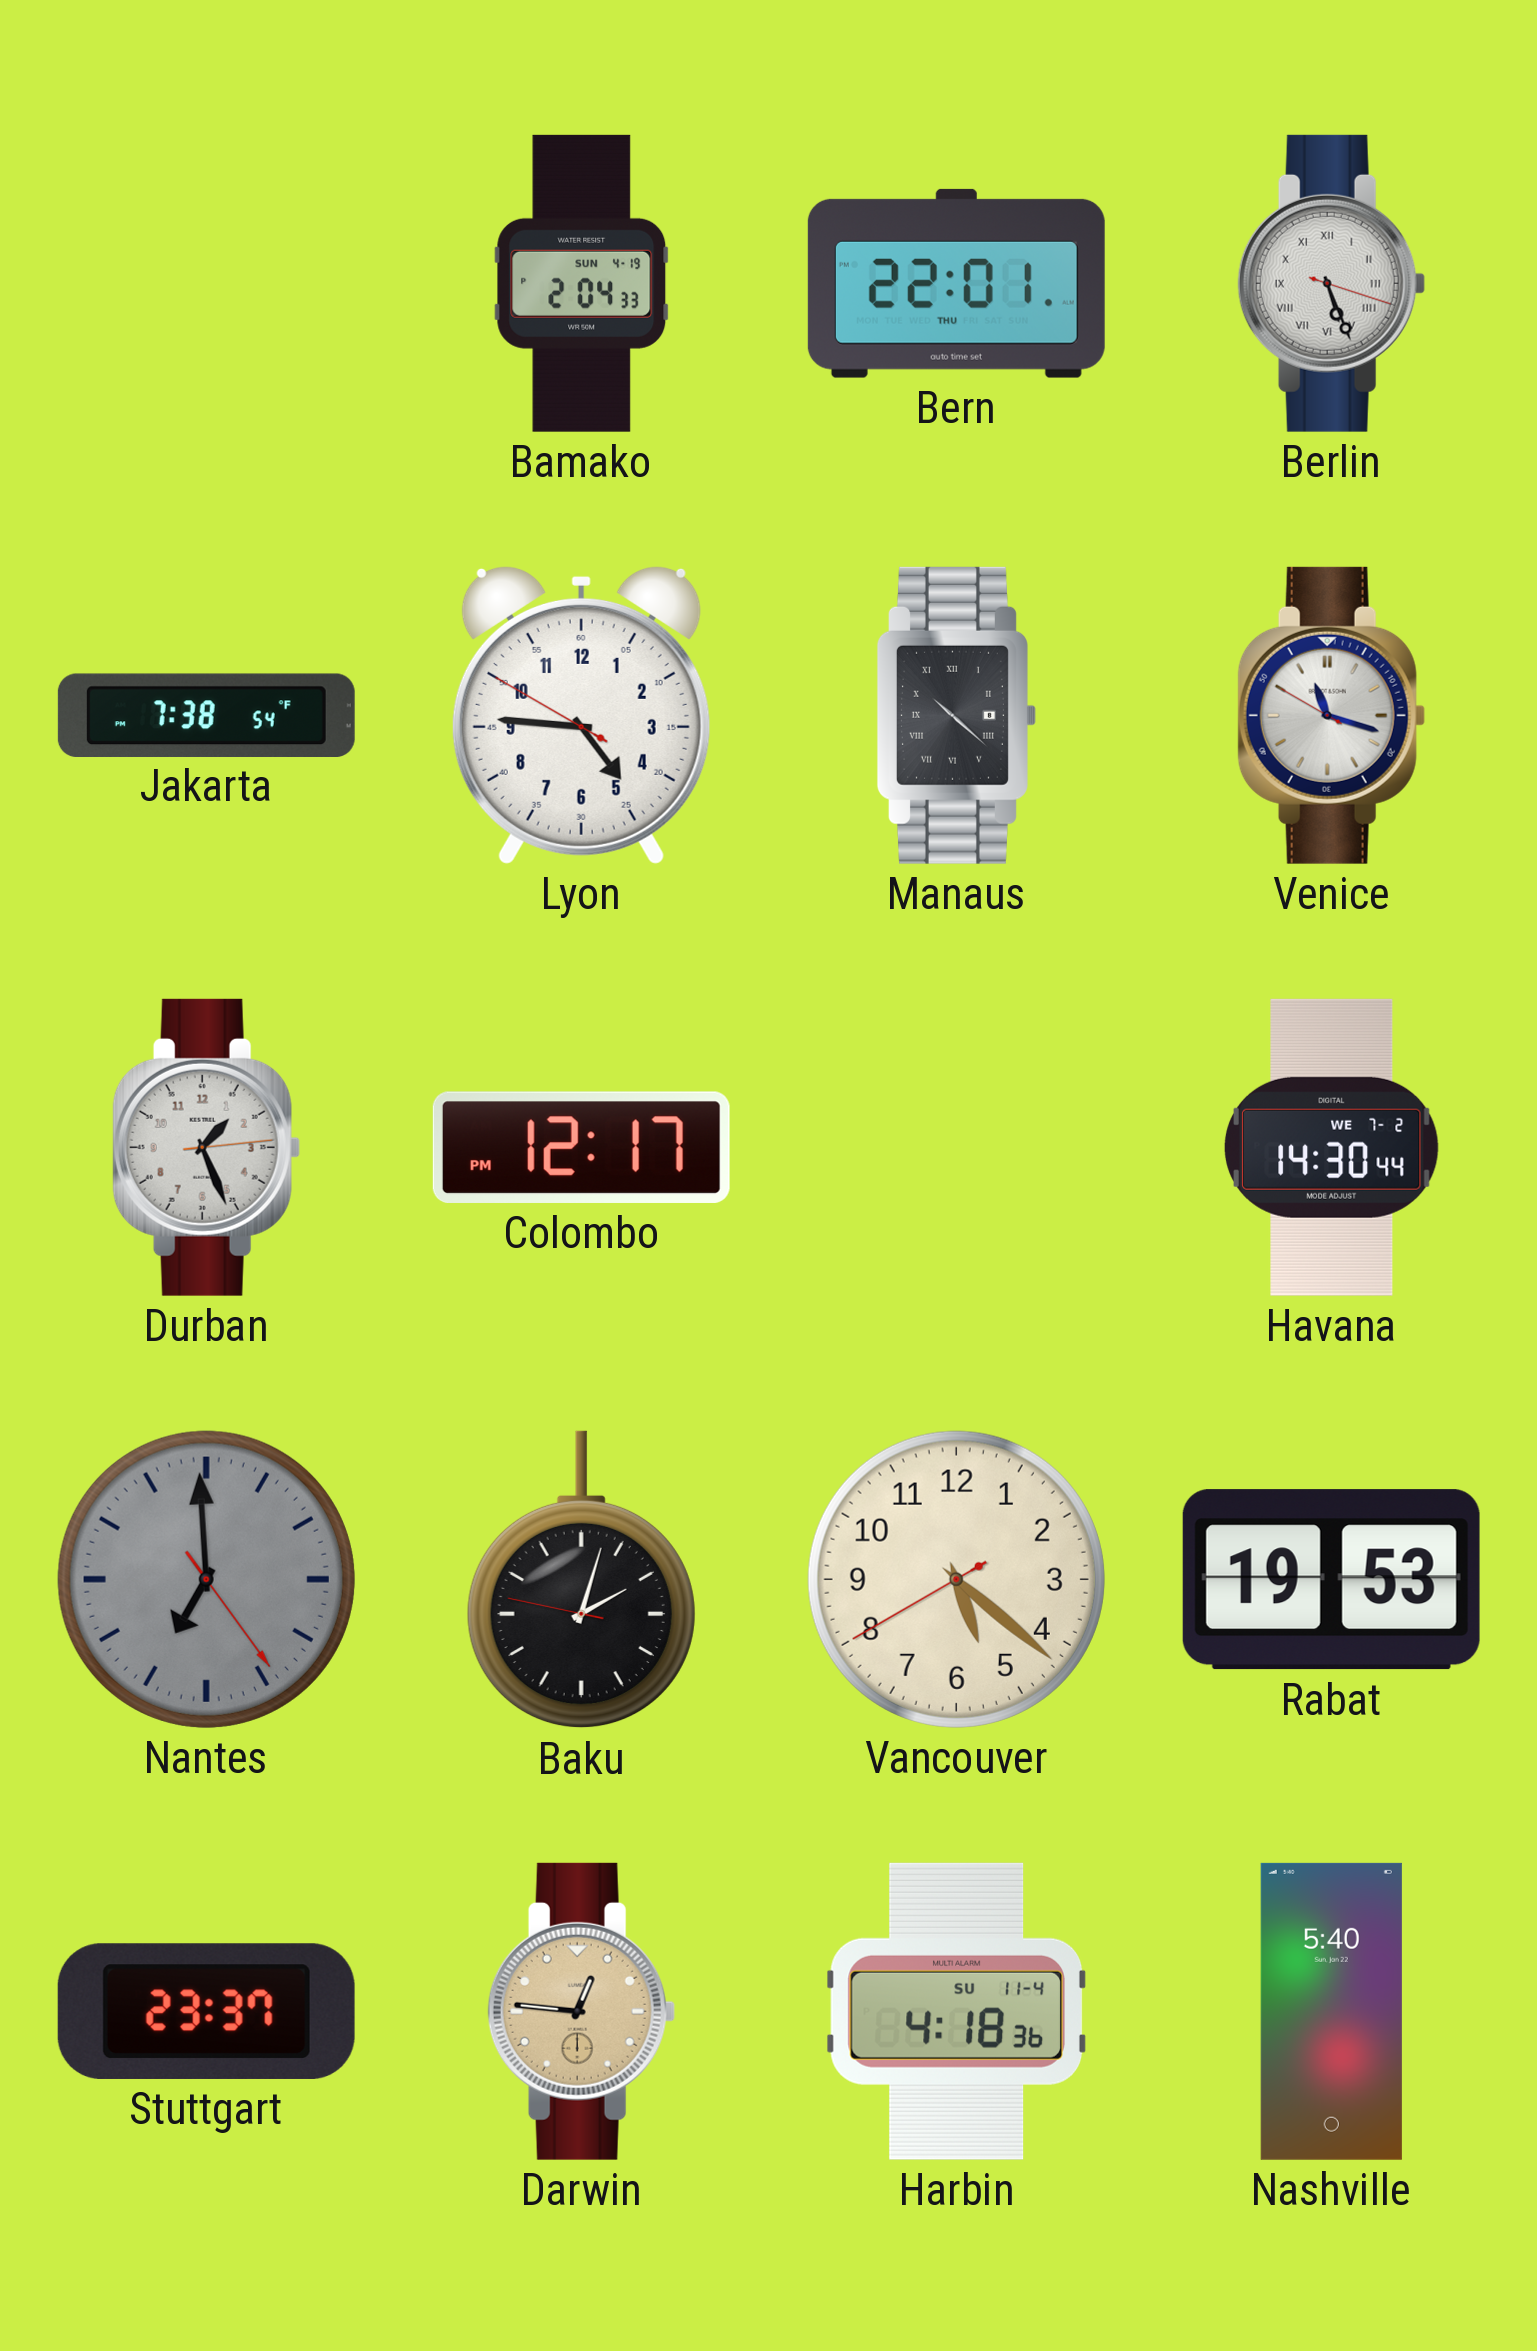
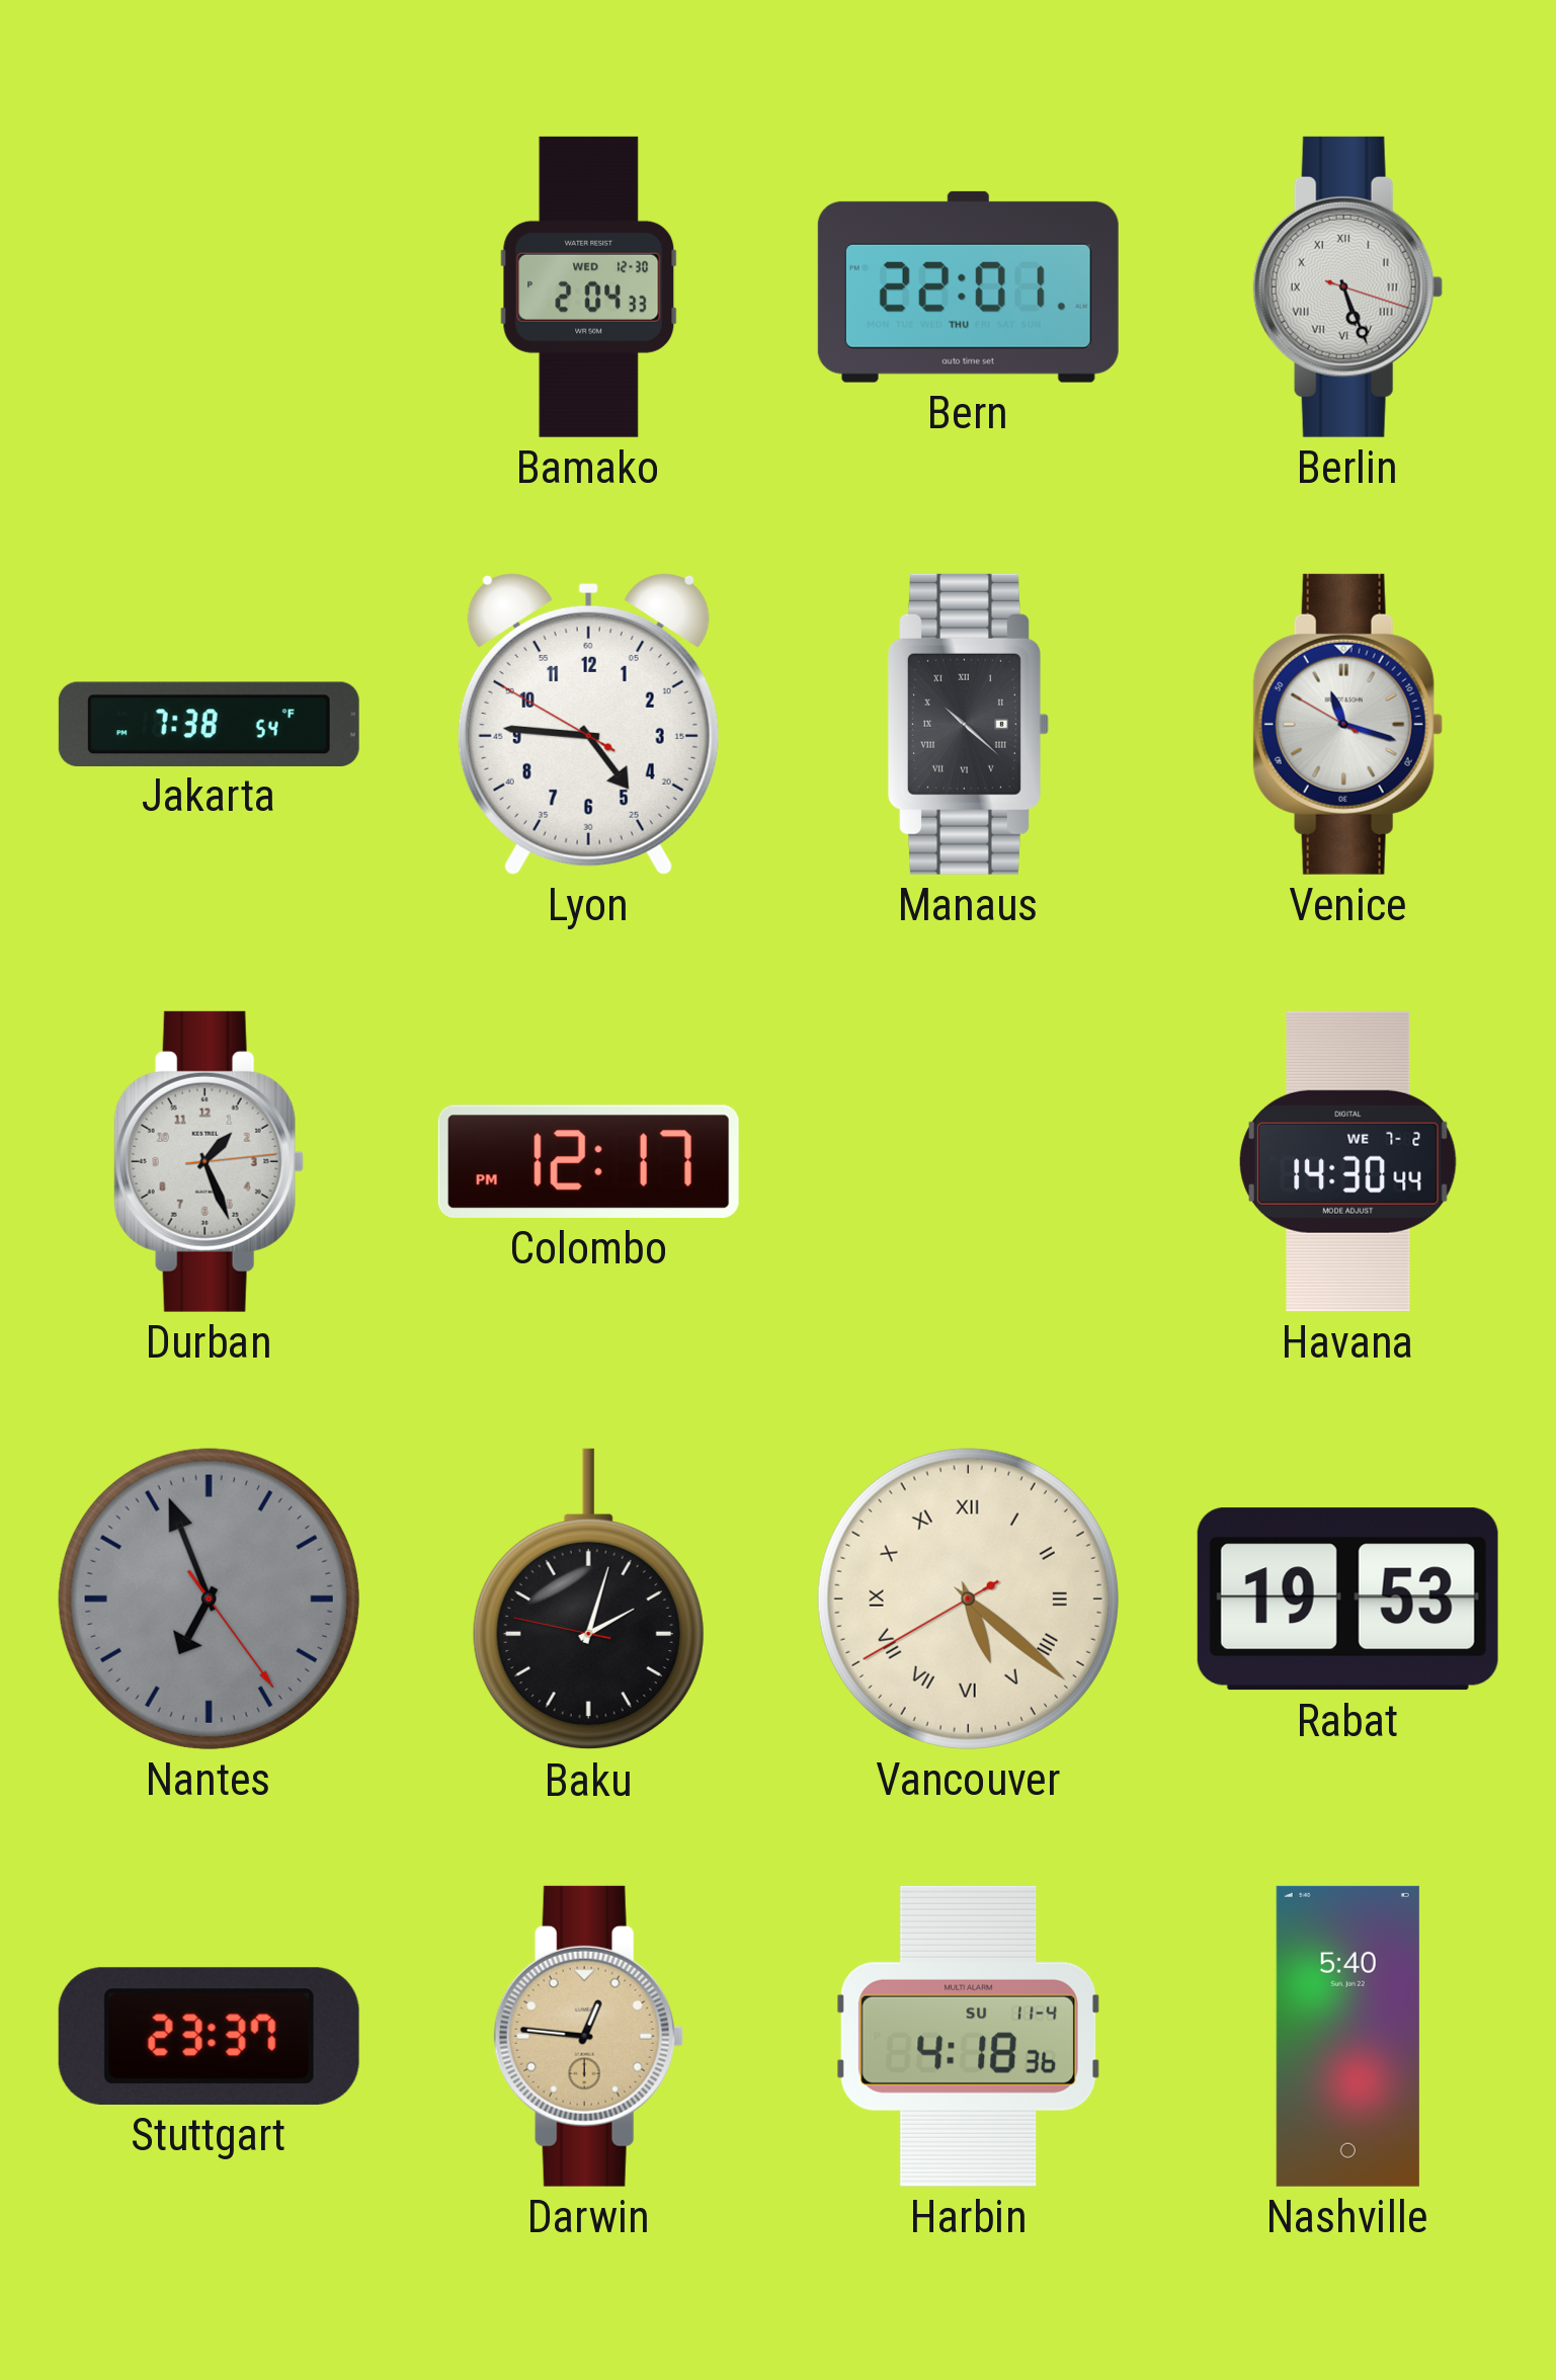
Bamako date: SUN 4-19 -> WED 12-30
Nantes: 6:59 -> 6:56
Vancouver numerals: Arabic -> Roman
